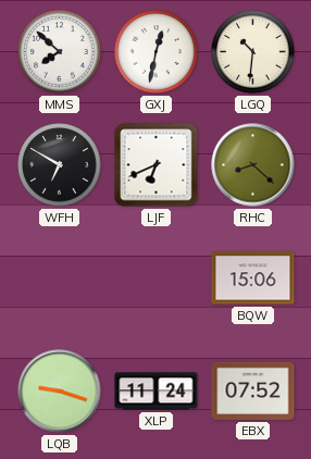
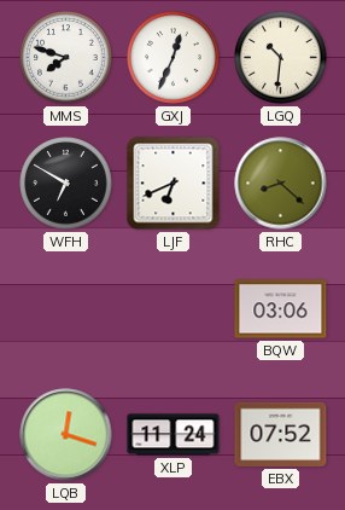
MMS: 7:52 -> 7:48
GXJ: 12:32 -> 12:34
BQW: 15:06 -> 03:06
LQB: 9:18 -> 12:18
